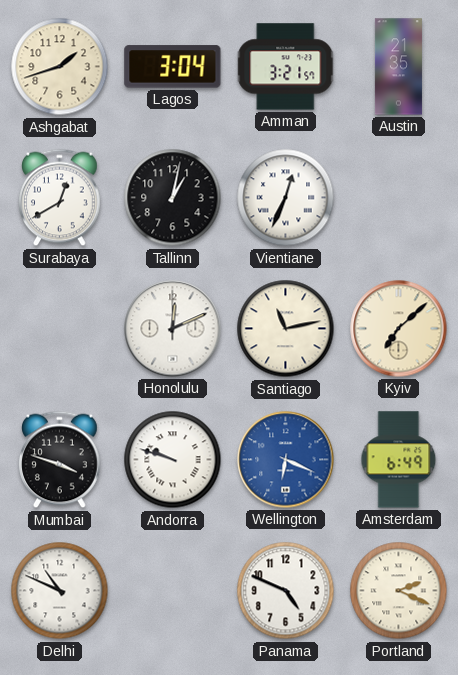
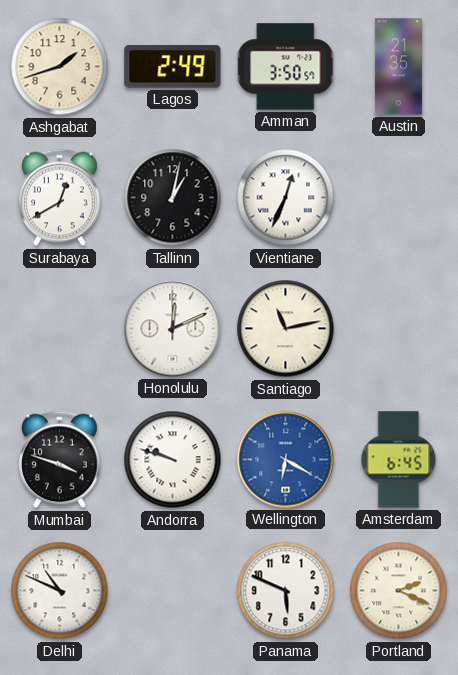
Lagos: 3:04 -> 2:49
Amman: 3:21 -> 3:50
Kyiv: 7:08 -> none
Wellington: 6:19 -> 6:20
Amsterdam: 6:49 -> 6:45
Panama: 4:49 -> 5:49
